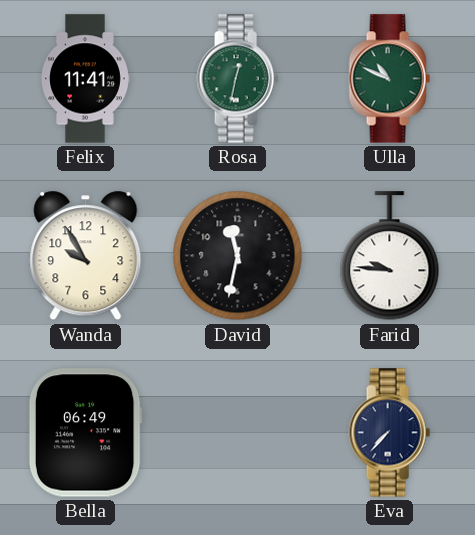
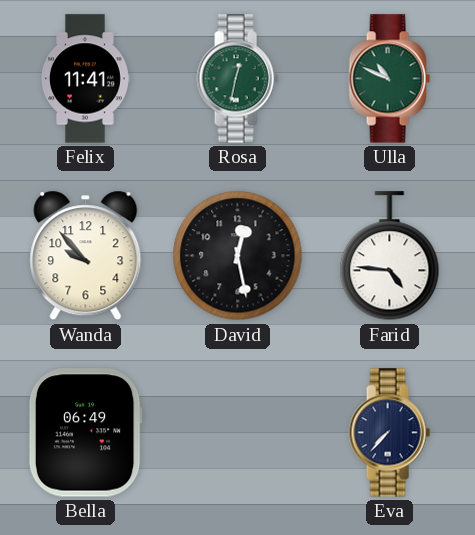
Wanda: 9:55 -> 9:53
David: 11:32 -> 12:28
Farid: 9:46 -> 4:46
